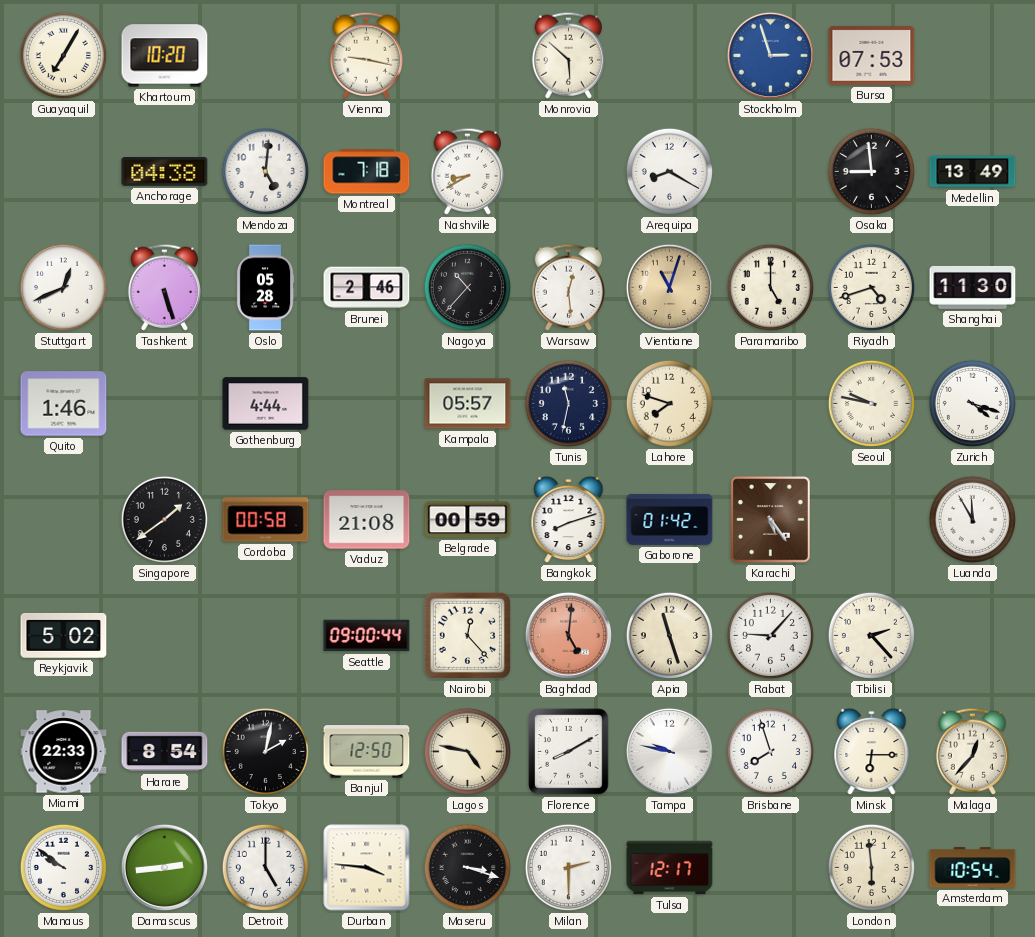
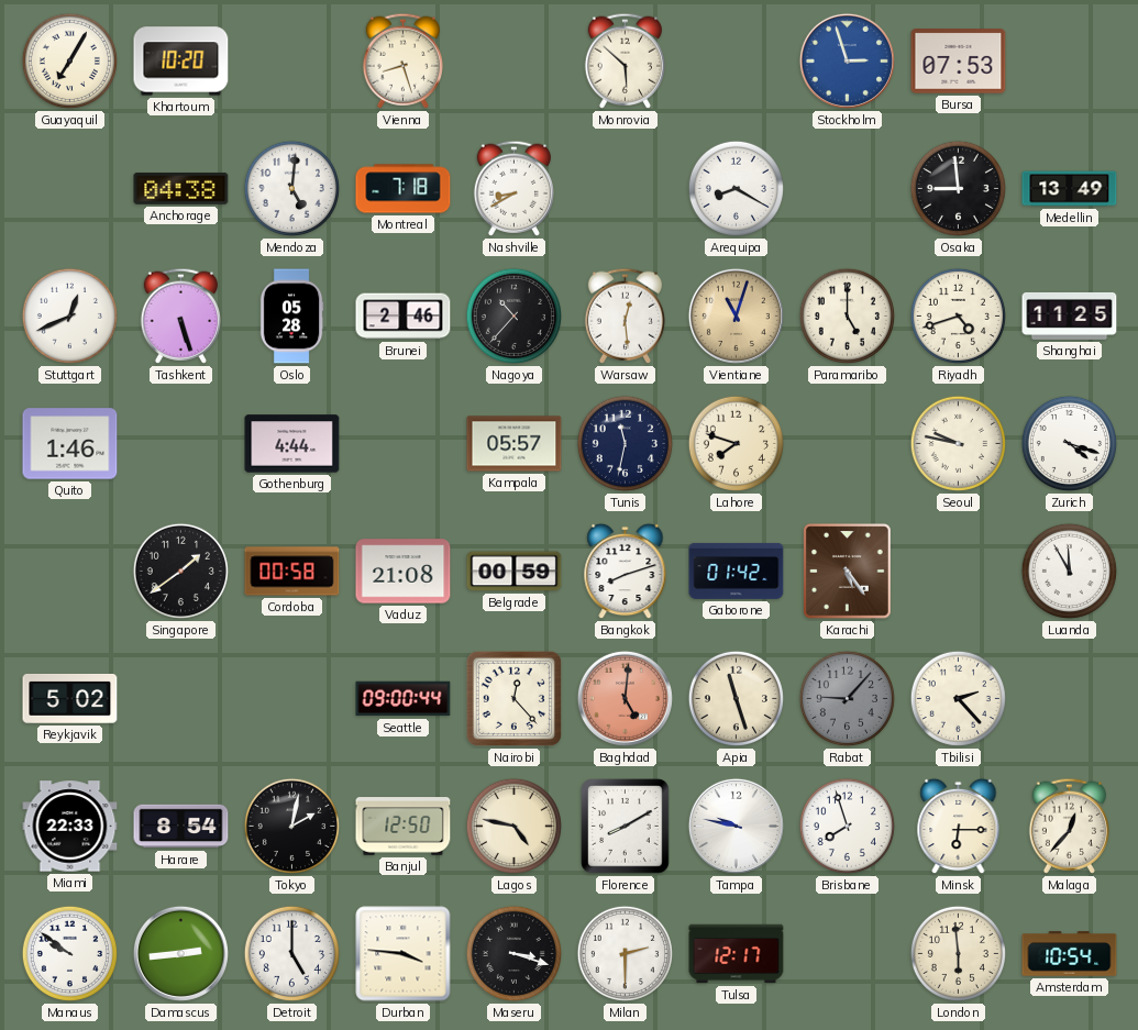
Vienna: 9:17 -> 8:27
Shanghai: 11:30 -> 11:25
Rabat dial: white -> grey
